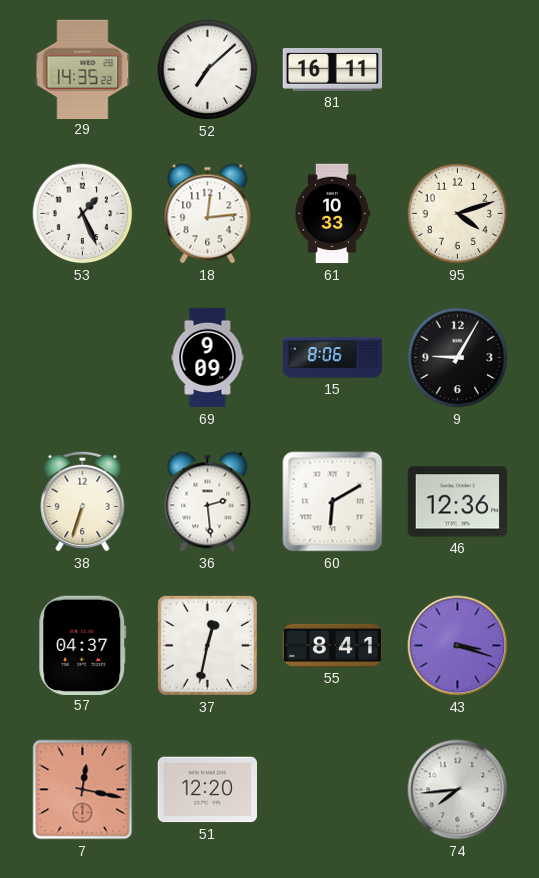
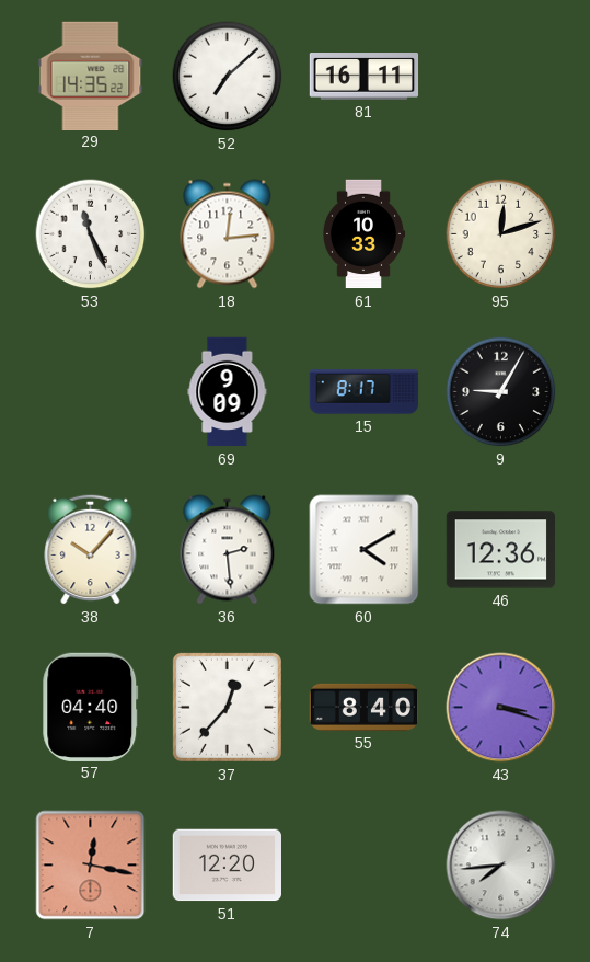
53: 1:26 -> 11:26
95: 4:12 -> 12:12
15: 8:06 -> 8:17
38: 6:33 -> 10:07
60: 6:10 -> 4:10
57: 04:37 -> 04:40
37: 12:32 -> 12:37
55: 8:41 -> 8:40
